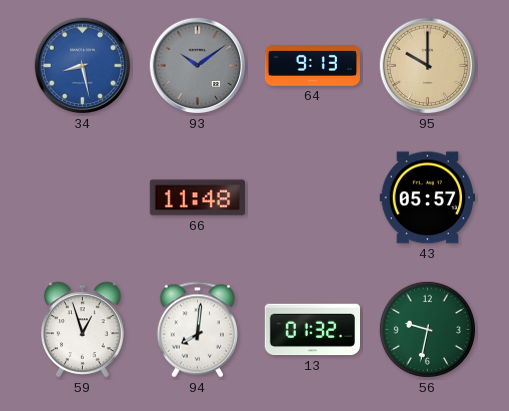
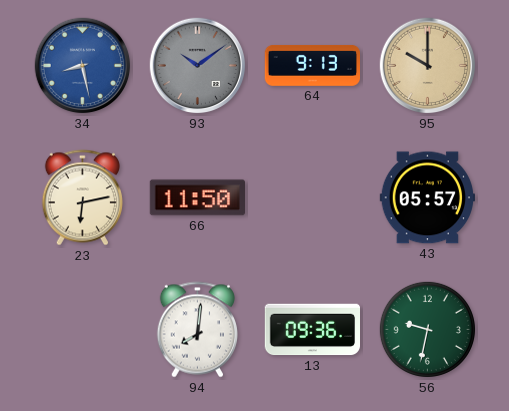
23: none -> 6:13
66: 11:48 -> 11:50
59: 12:57 -> none
13: 01:32 -> 09:36
